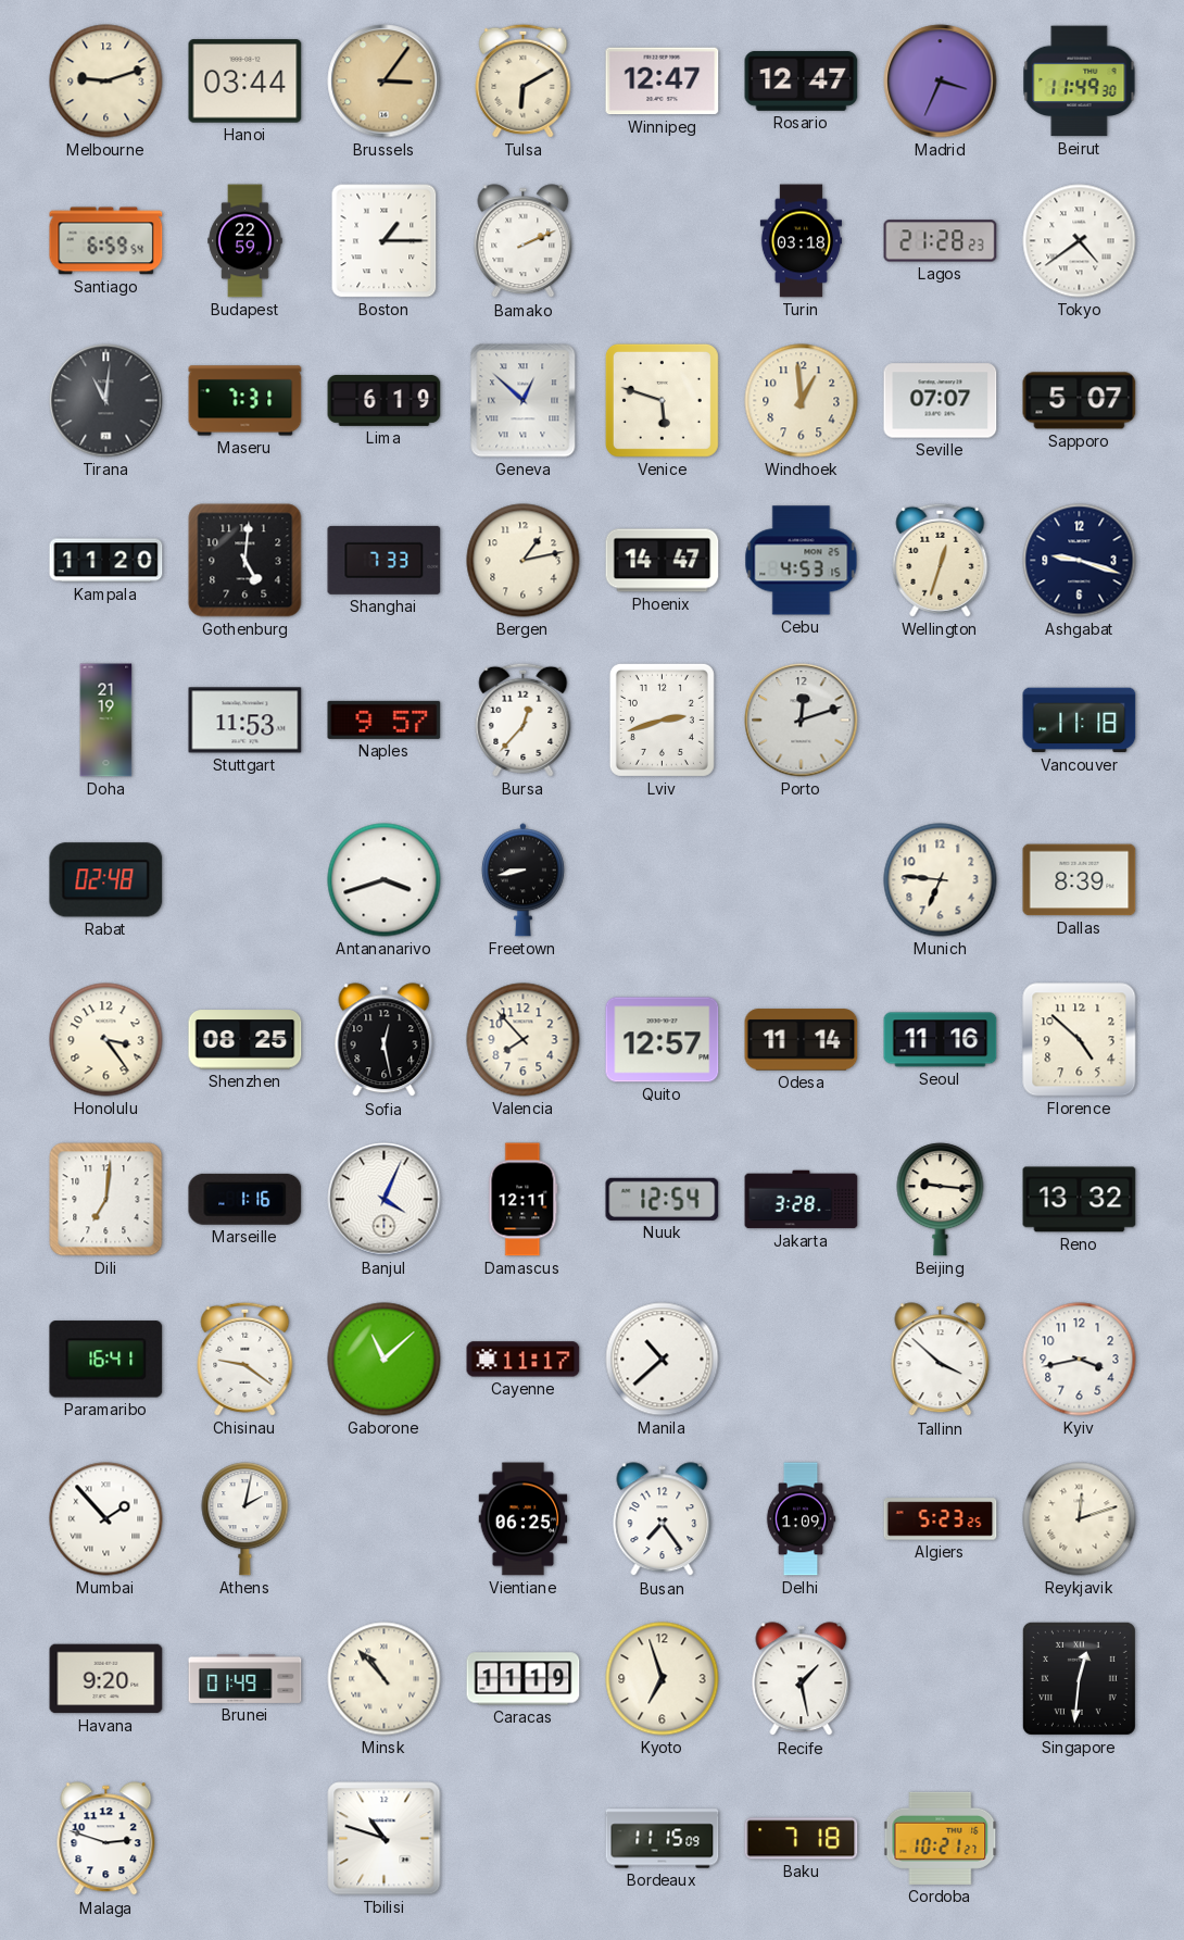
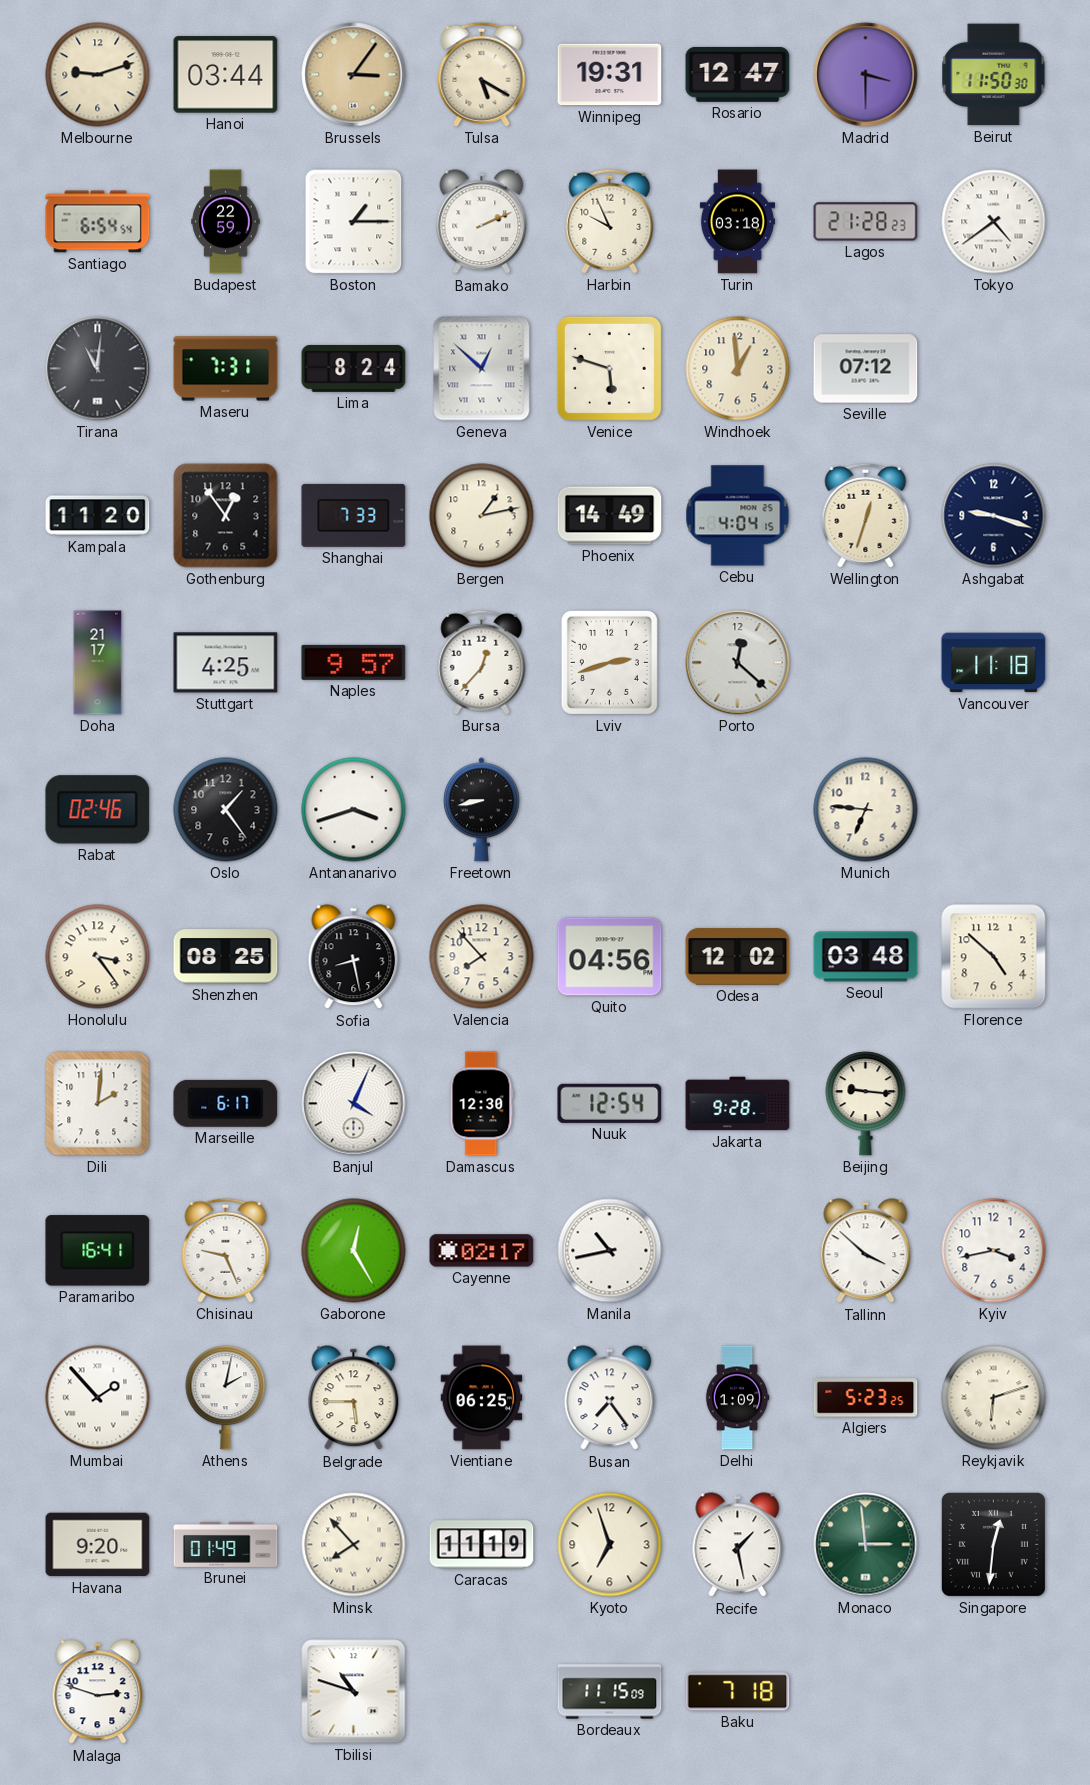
Tulsa: 6:10 -> 5:20
Winnipeg: 12:47 -> 19:31
Madrid: 3:34 -> 3:30
Beirut: 11:49 -> 11:50
Santiago: 6:59 -> 6:54
Harbin: none -> 9:56
Lima: 6:19 -> 8:24
Seville: 07:07 -> 07:12
Sapporo: 5:07 -> none
Gothenburg: 5:01 -> 12:54
Phoenix: 14:47 -> 14:49
Cebu: 4:53 -> 4:04
Doha: 21:19 -> 21:17
Stuttgart: 11:53 -> 4:25
Porto: 12:12 -> 12:22
Rabat: 02:48 -> 02:46
Oslo: none -> 1:24
Dallas: 8:39 -> none
Sofia: 12:28 -> 8:28
Quito: 12:57 -> 04:56
Odesa: 11:14 -> 12:02
Seoul: 11:16 -> 03:48
Dili: 7:01 -> 2:01
Marseille: 1:16 -> 6:17
Damascus: 12:11 -> 12:30
Jakarta: 3:28 -> 9:28
Reno: 13:32 -> none
Chisinau: 9:21 -> 9:26
Gaborone: 11:08 -> 12:25
Cayenne: 11:17 -> 02:17
Manila: 10:38 -> 10:43
Belgrade: none -> 5:45
Reykjavik: 12:12 -> 6:12
Minsk: 10:53 -> 7:53
Monaco: none -> 2:59
Cordoba: 10:21 -> none
